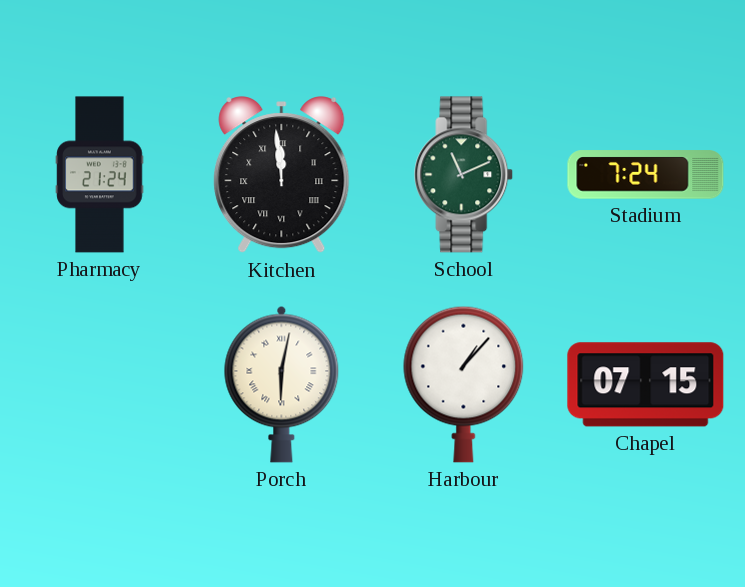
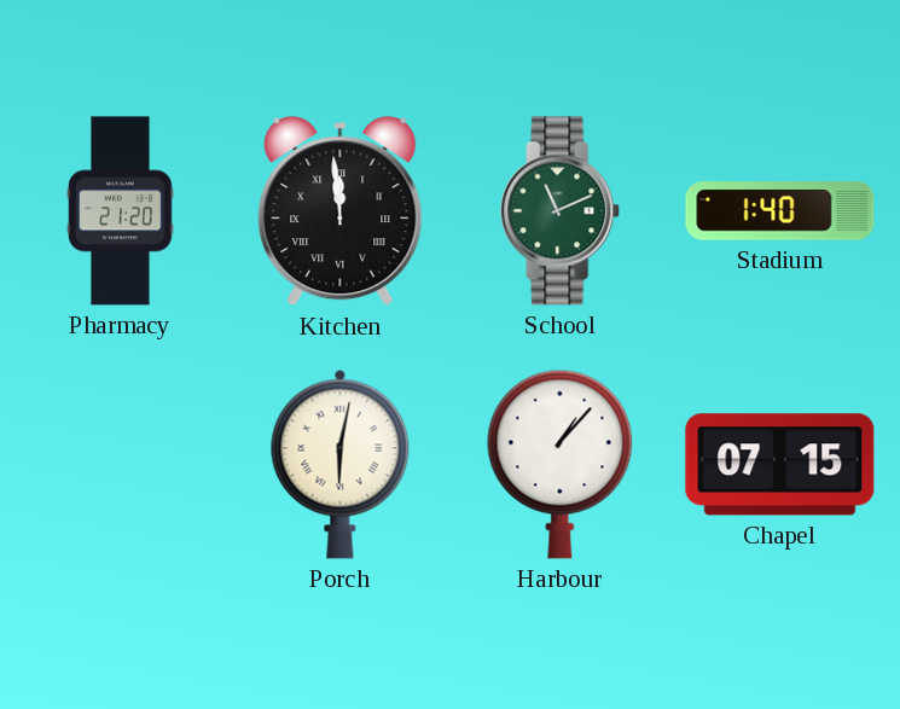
Pharmacy: 21:24 -> 21:20
Stadium: 7:24 -> 1:40
